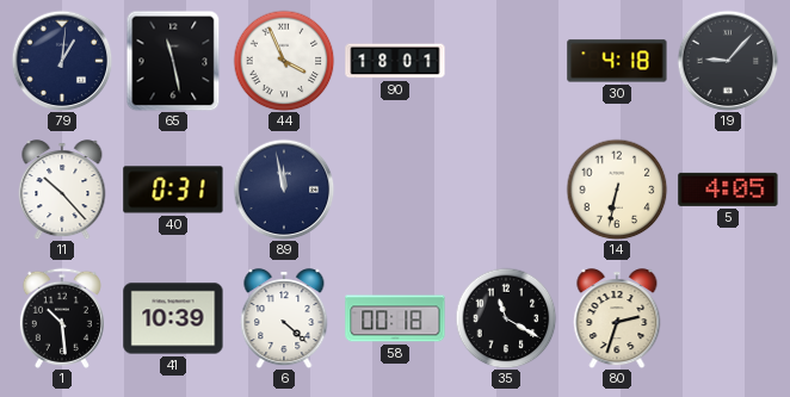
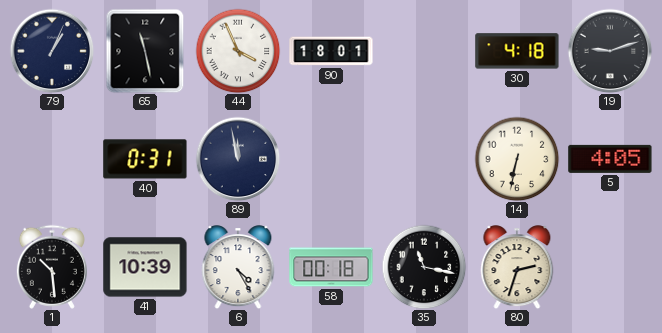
79: 1:01 -> 1:04
19: 9:07 -> 9:12
11: 10:23 -> none
6: 4:22 -> 4:25
35: 11:20 -> 11:17
